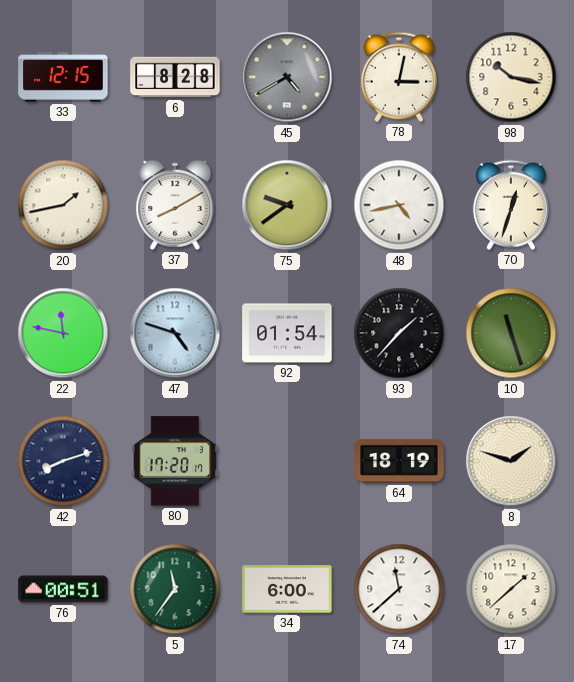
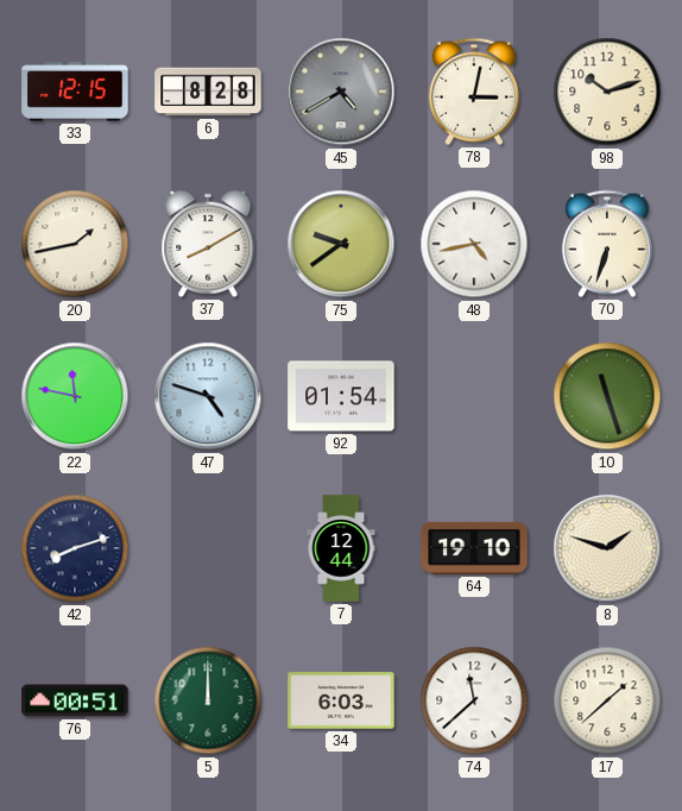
98: 10:17 -> 10:12
70: 12:33 -> 6:33
93: 1:37 -> none
80: 17:20 -> none
7: none -> 12:44
64: 18:19 -> 19:10
5: 11:36 -> 12:00
34: 6:00 -> 6:03
